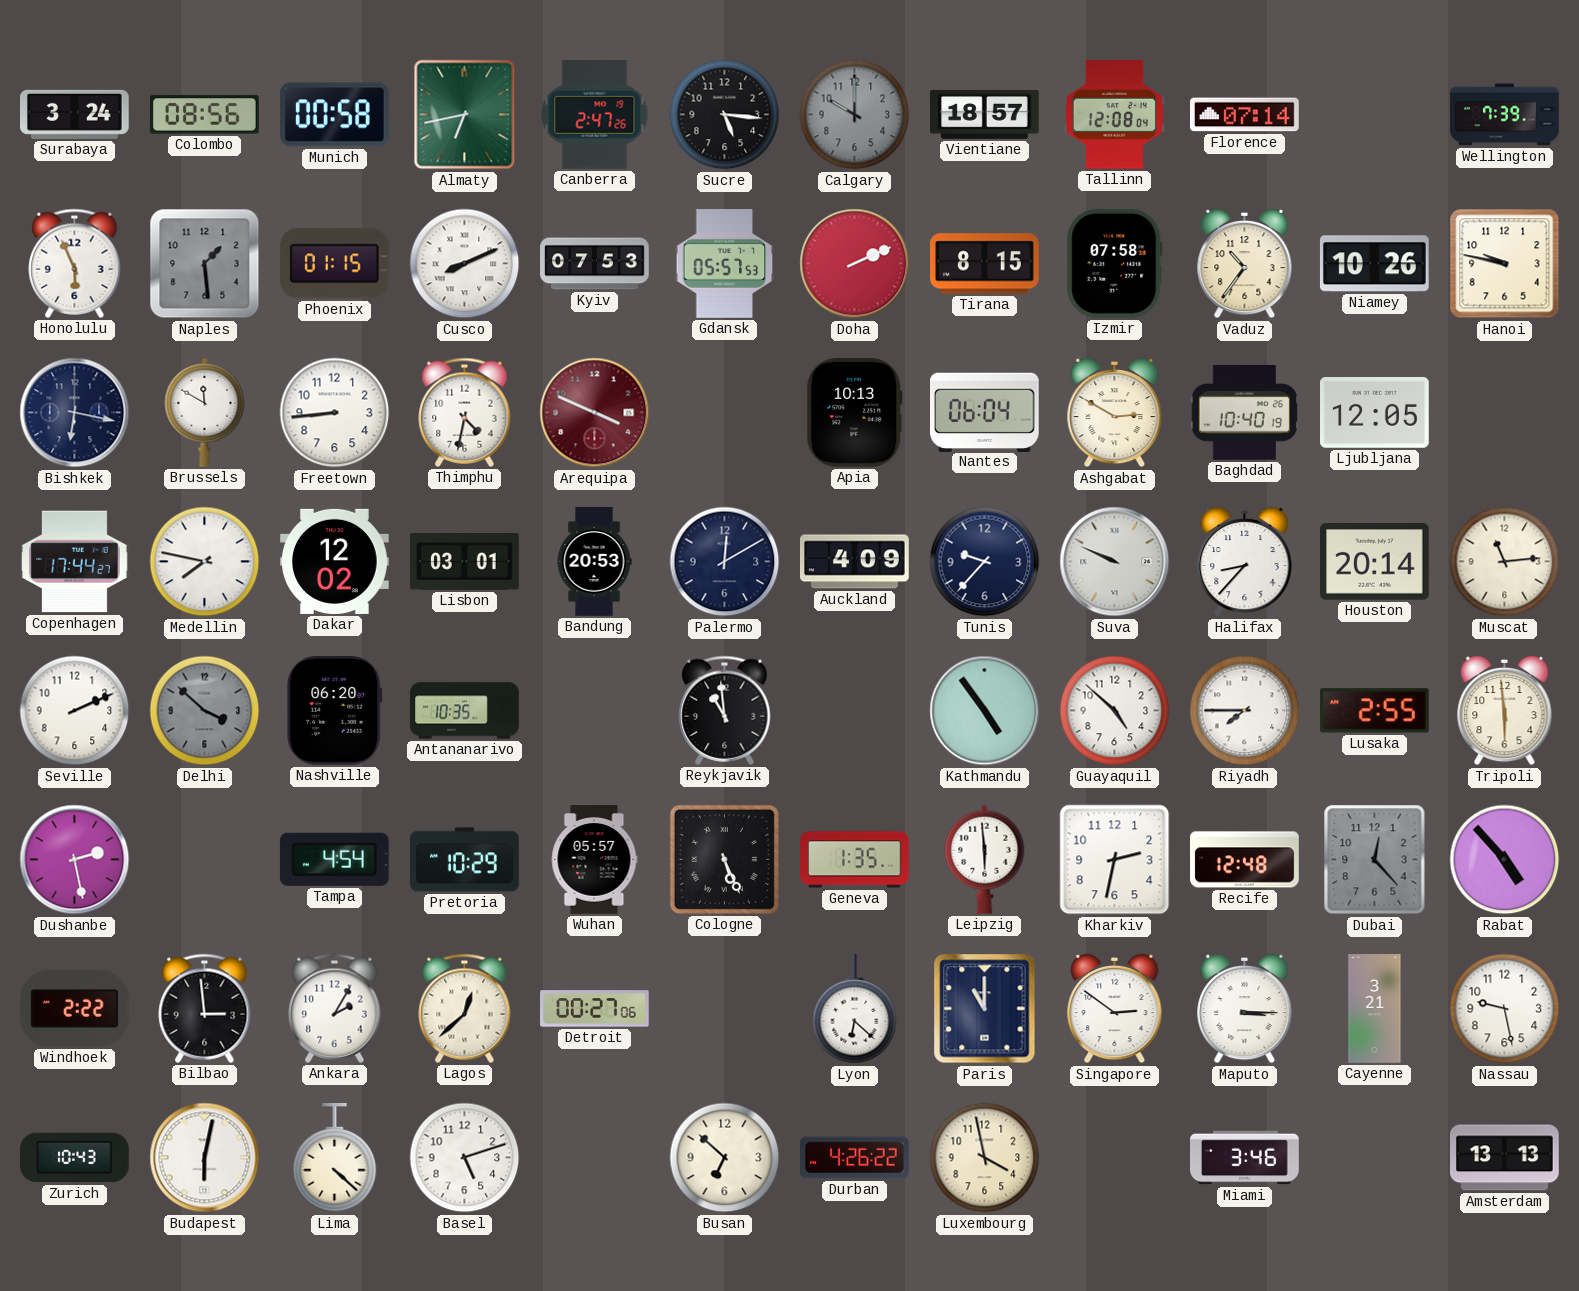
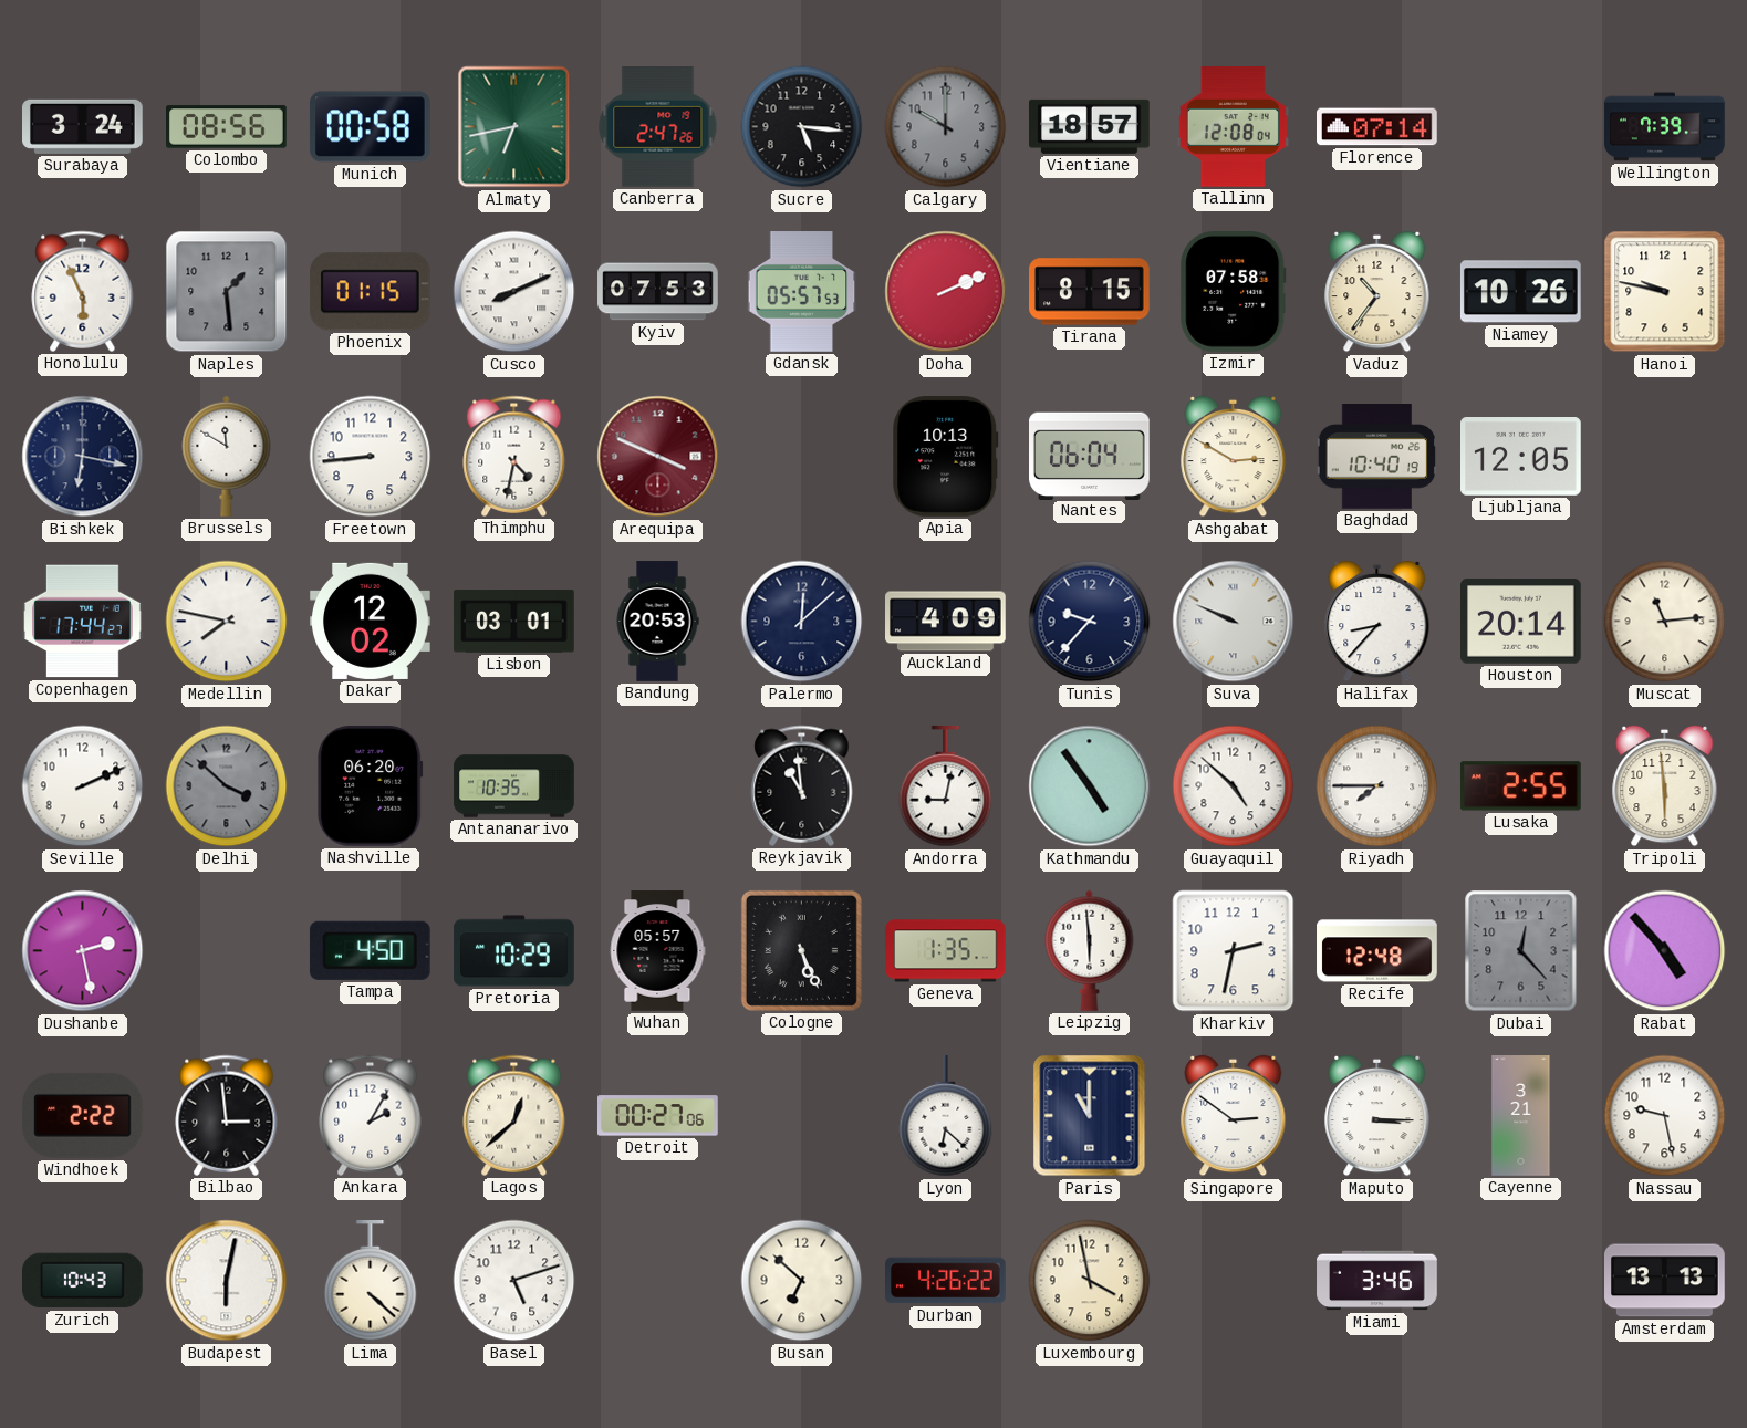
Palermo: 12:10 -> 12:08
Andorra: none -> 9:02
Tampa: 4:54 -> 4:50
